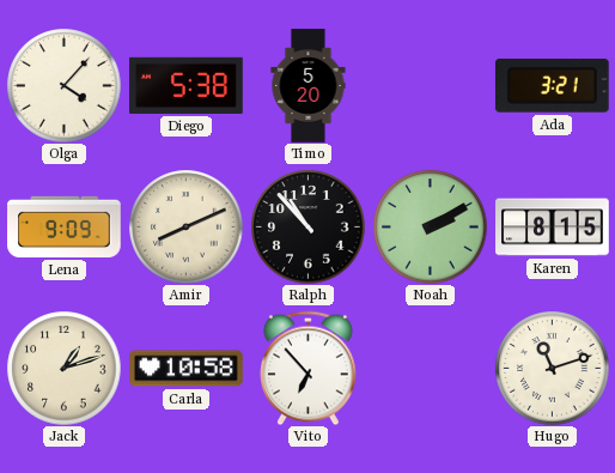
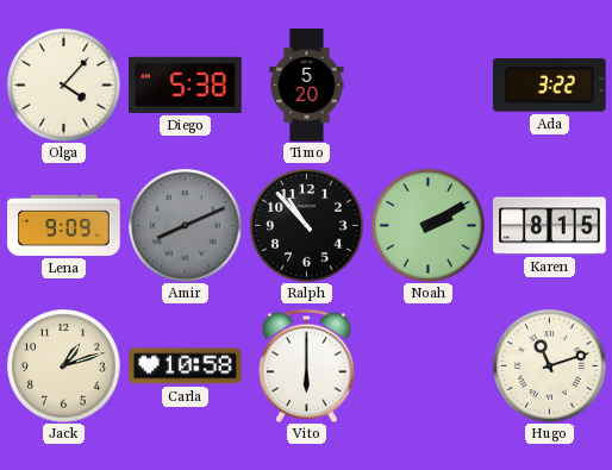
Ada: 3:21 -> 3:22
Amir dial: cream -> grey
Vito: 6:53 -> 6:00
